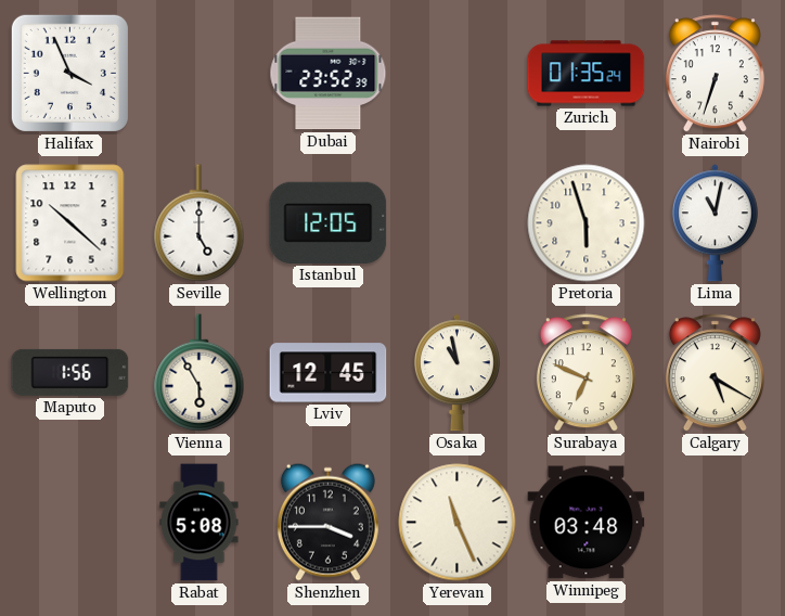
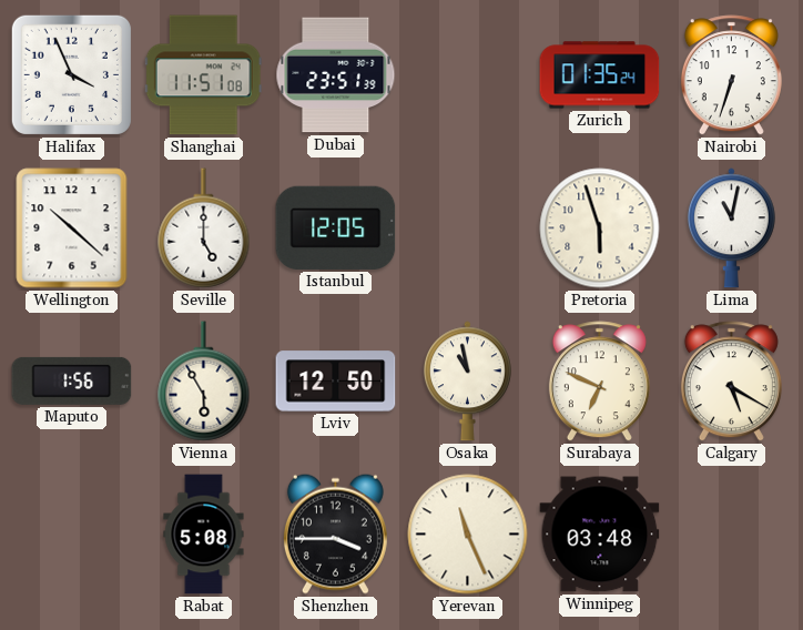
Shanghai: none -> 11:51
Dubai: 23:52 -> 23:51
Lviv: 12:45 -> 12:50
